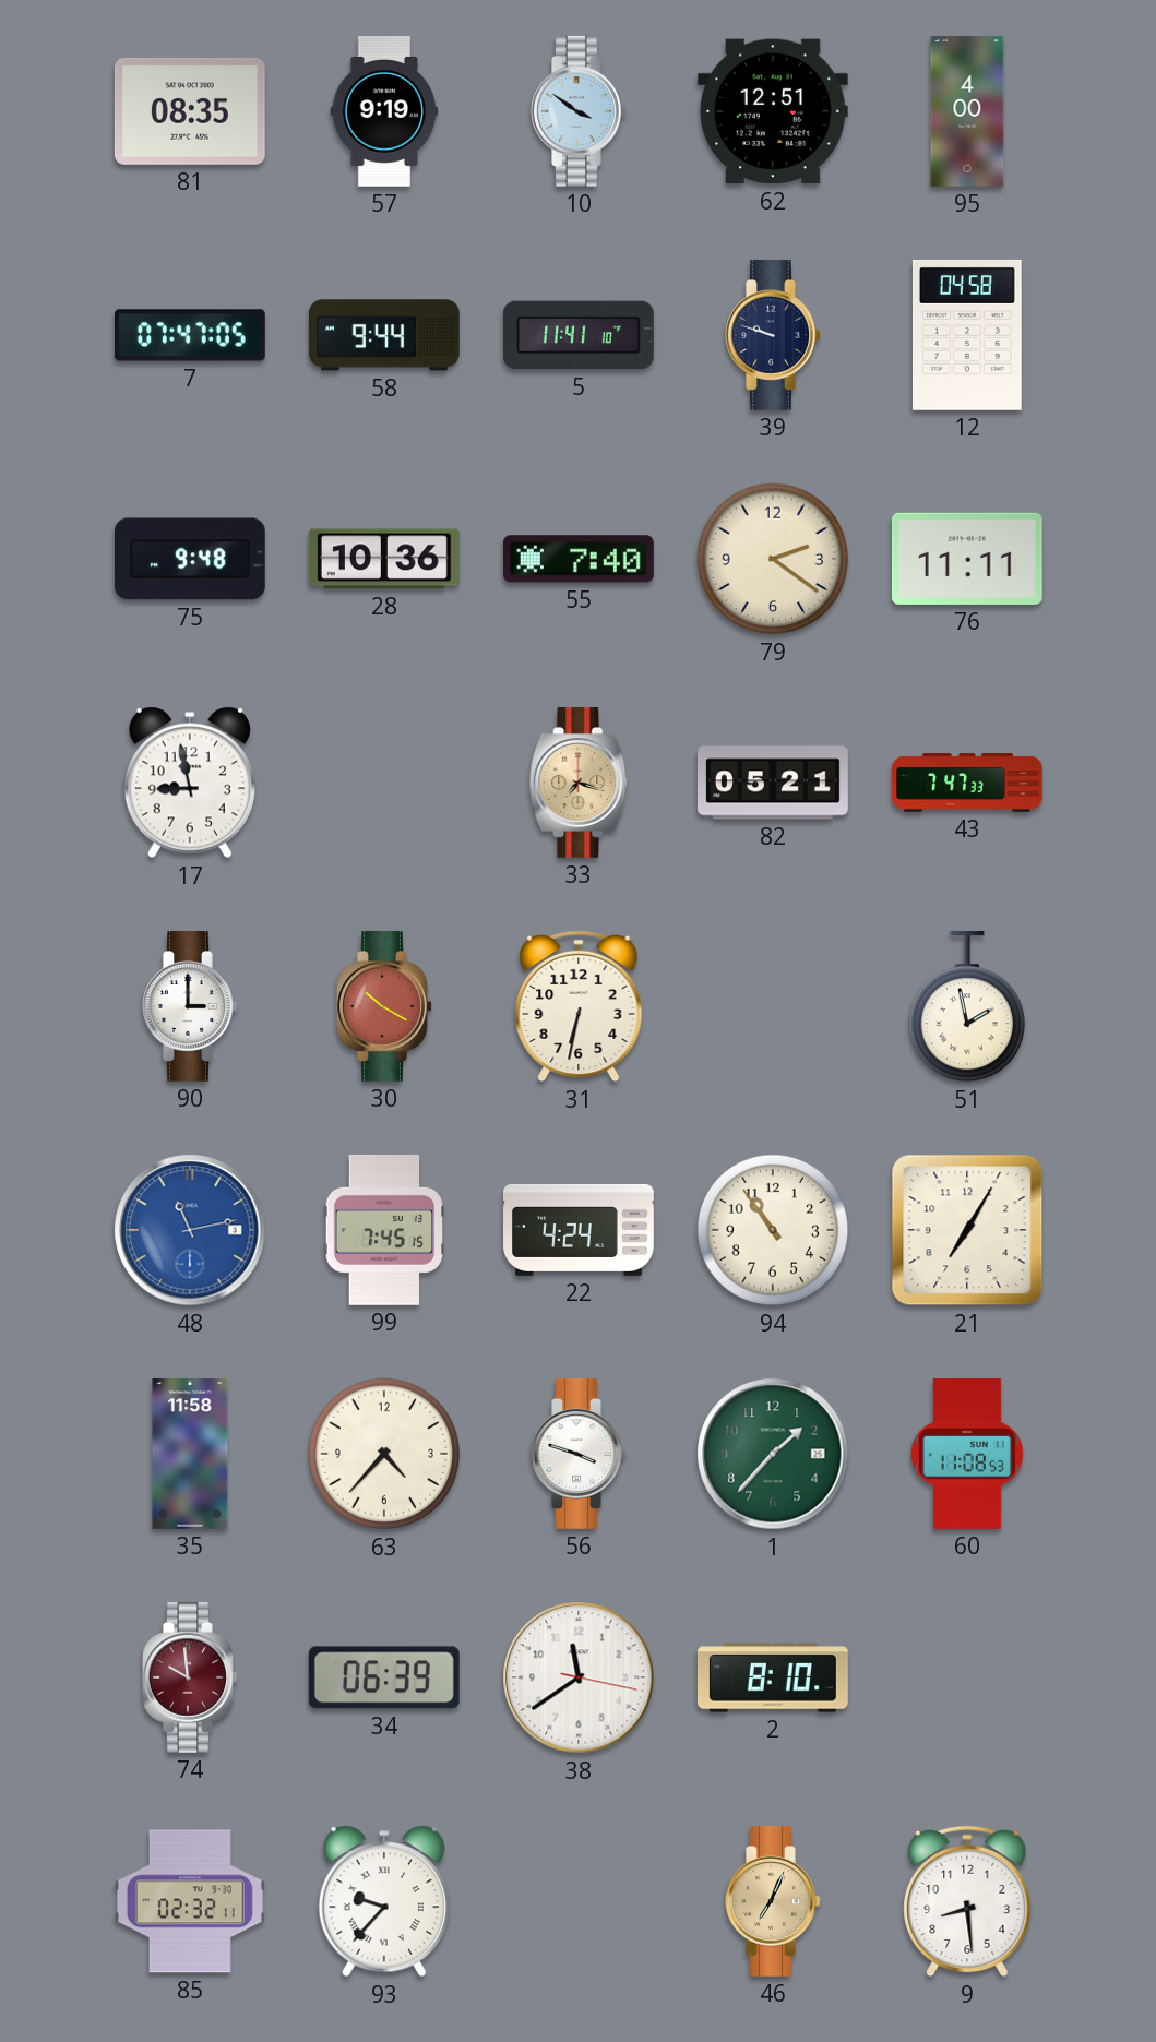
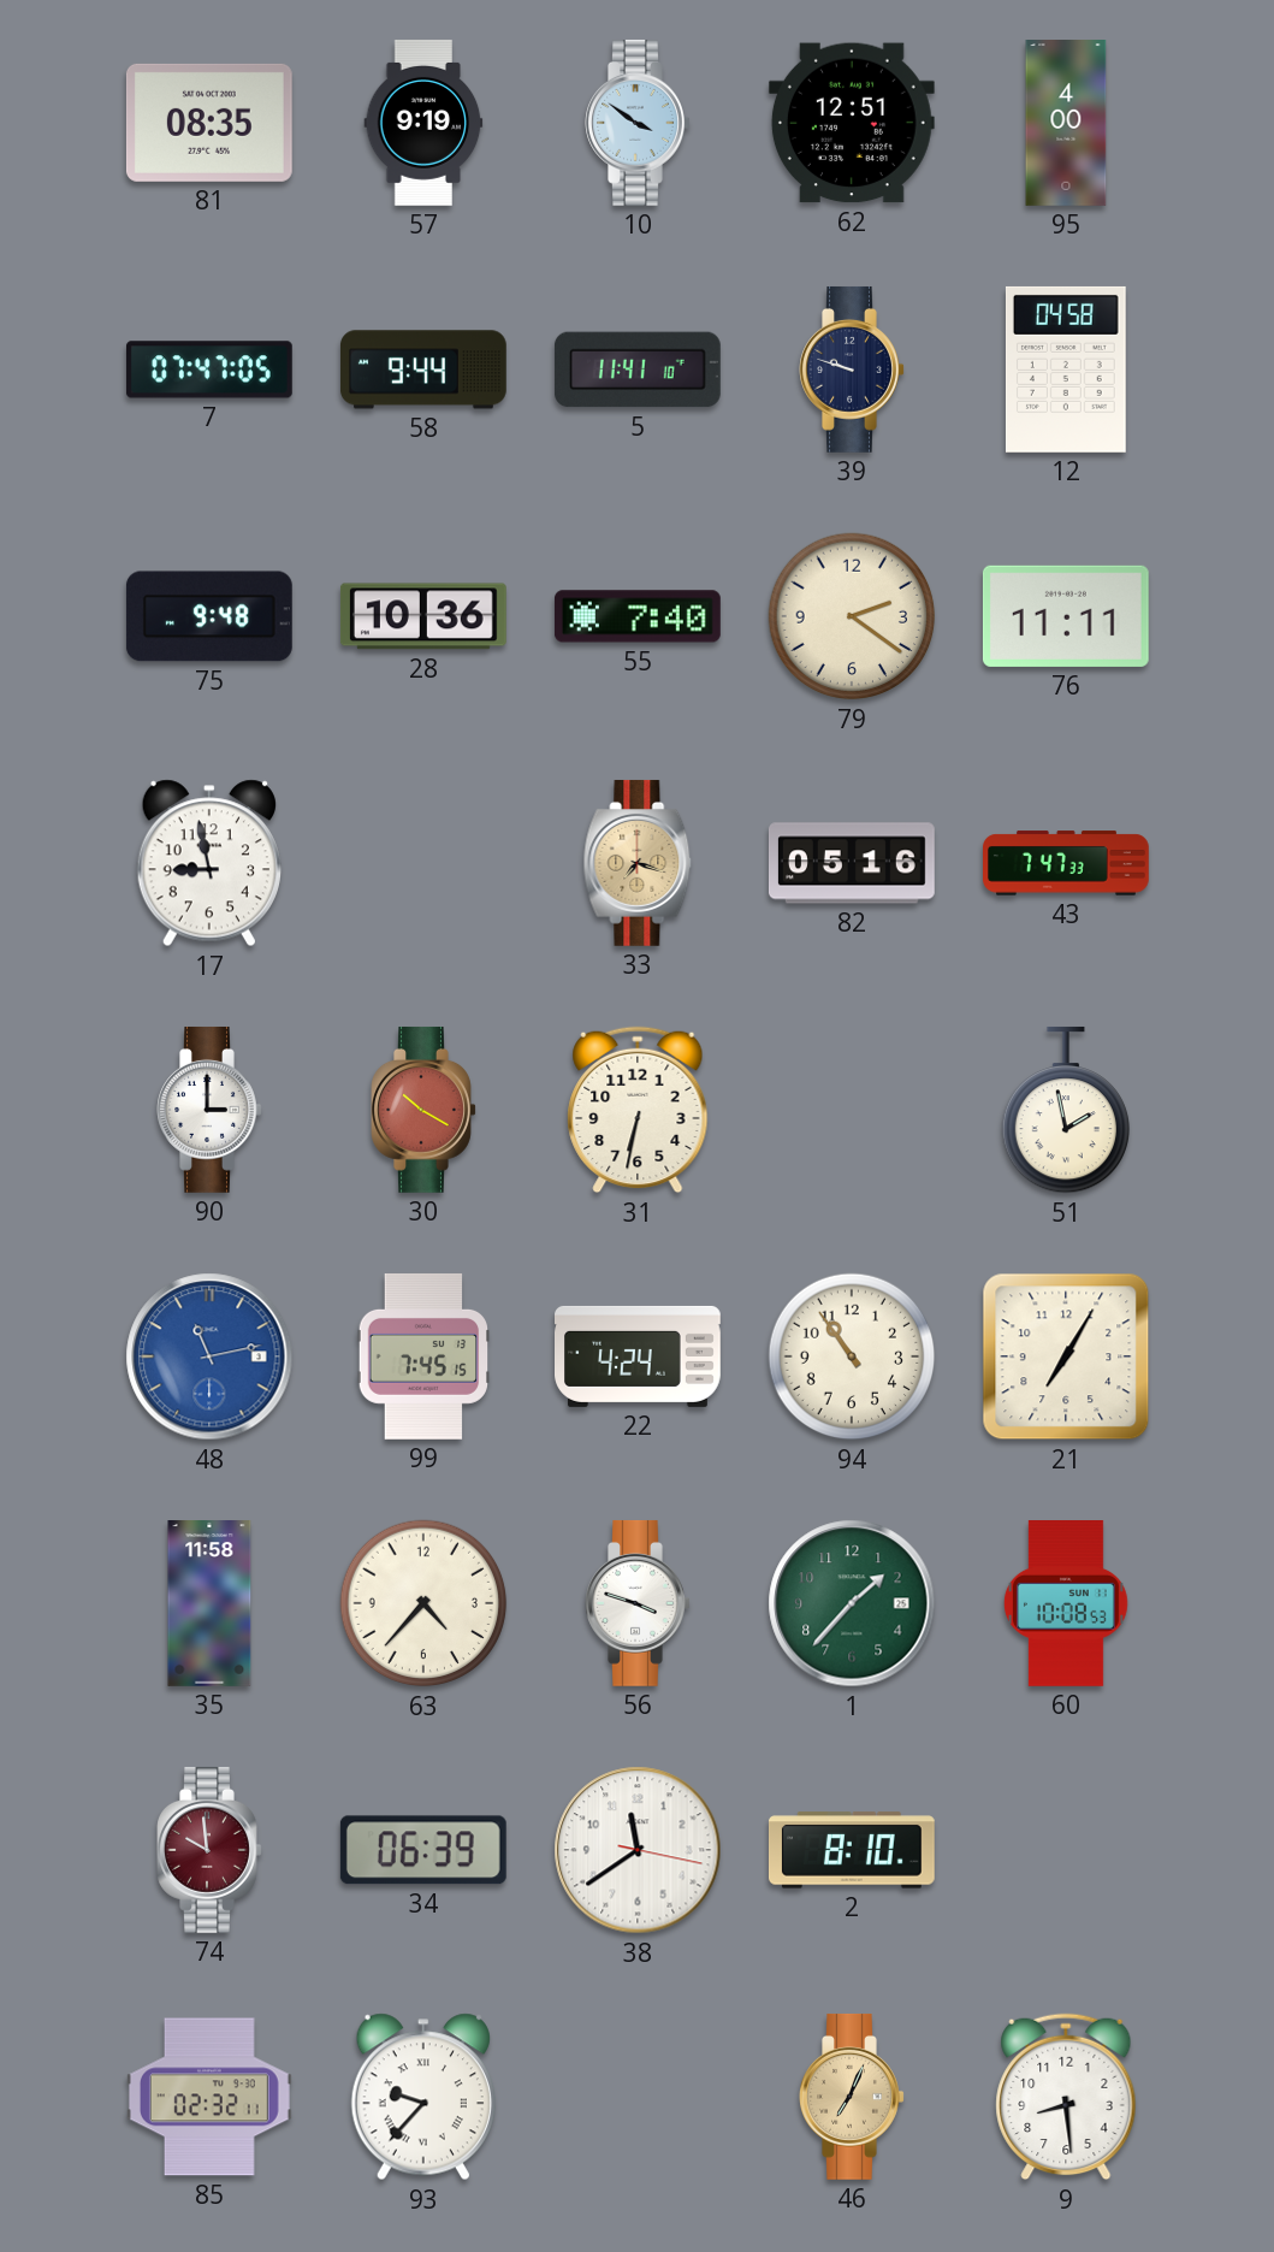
82: 05:21 -> 05:16
60: 11:08 -> 10:08
